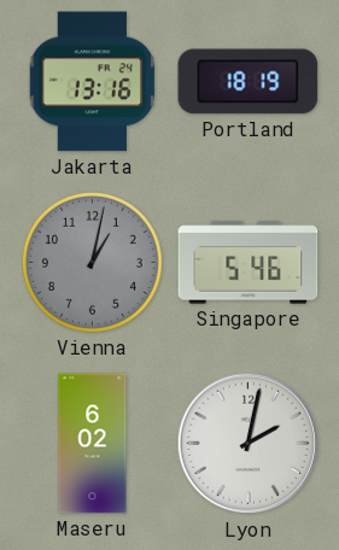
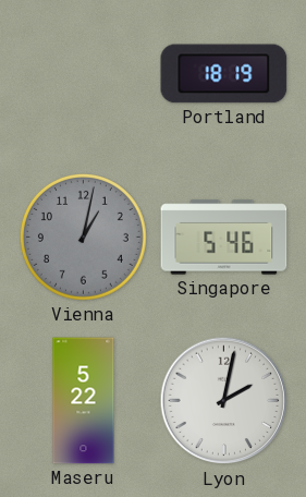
Jakarta: 13:16 -> none
Maseru: 6:02 -> 5:22
